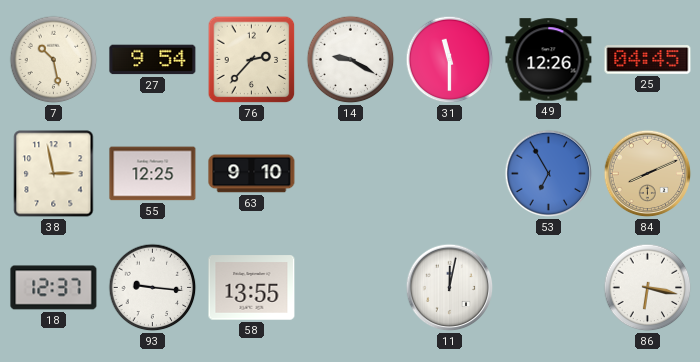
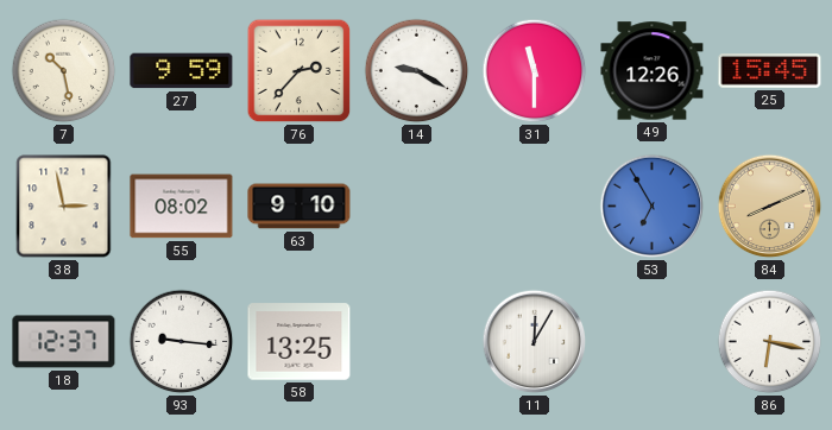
27: 9:54 -> 9:59
25: 04:45 -> 15:45
55: 12:25 -> 08:02
58: 13:55 -> 13:25
11: 12:02 -> 12:05
